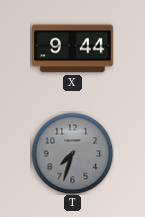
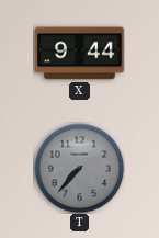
T: 7:33 -> 7:37
